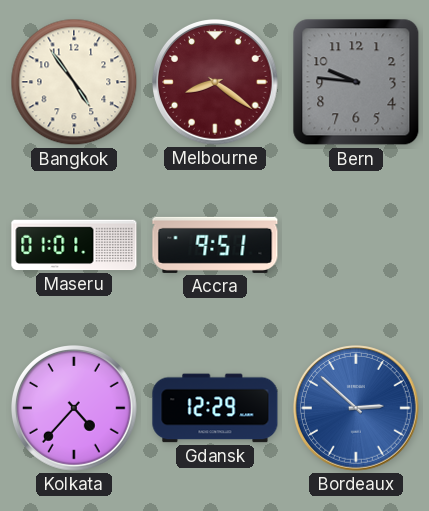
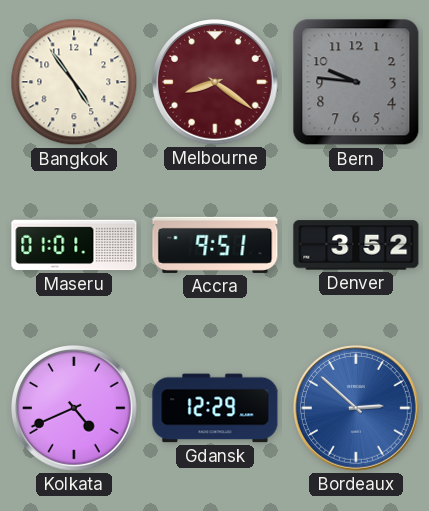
Denver: none -> 3:52
Kolkata: 4:37 -> 4:41
